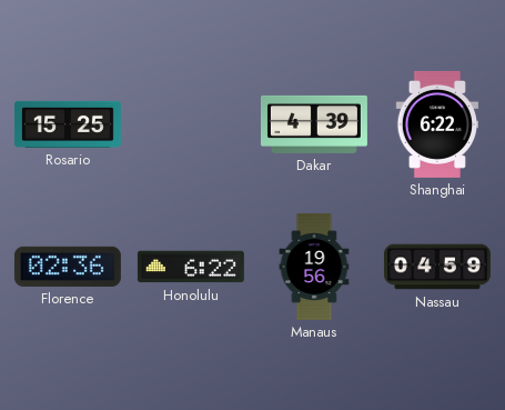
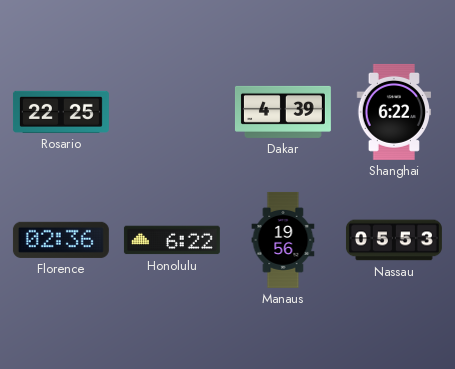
Rosario: 15:25 -> 22:25
Nassau: 04:59 -> 05:53
